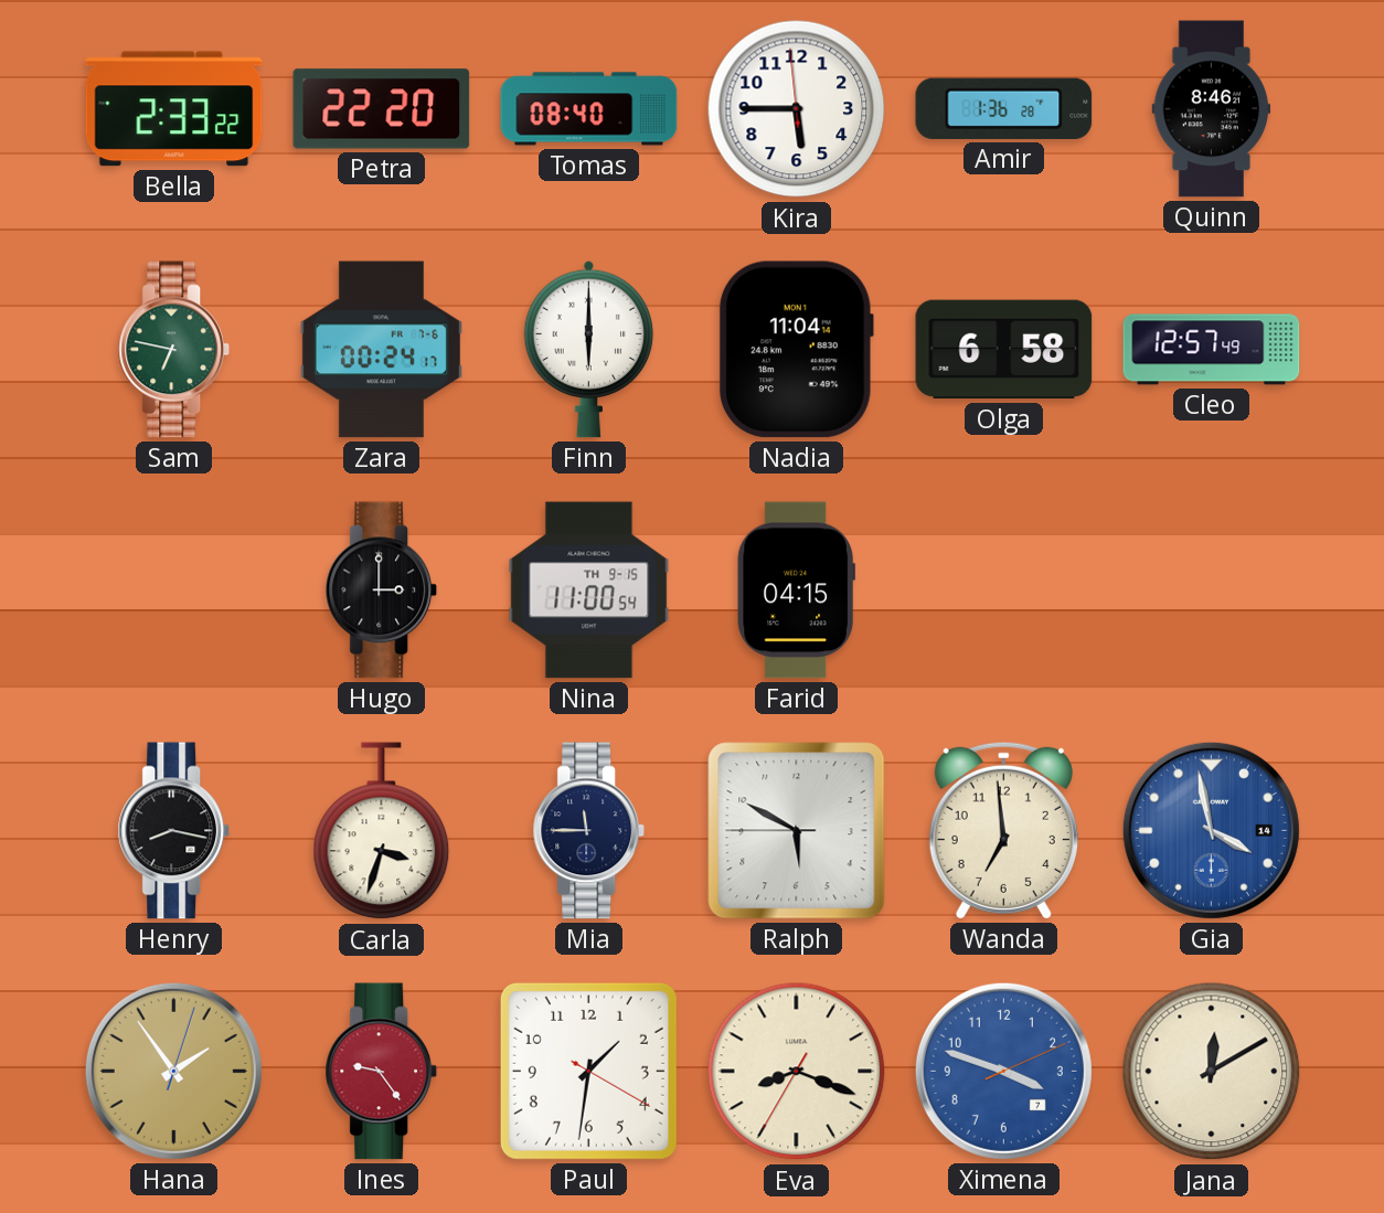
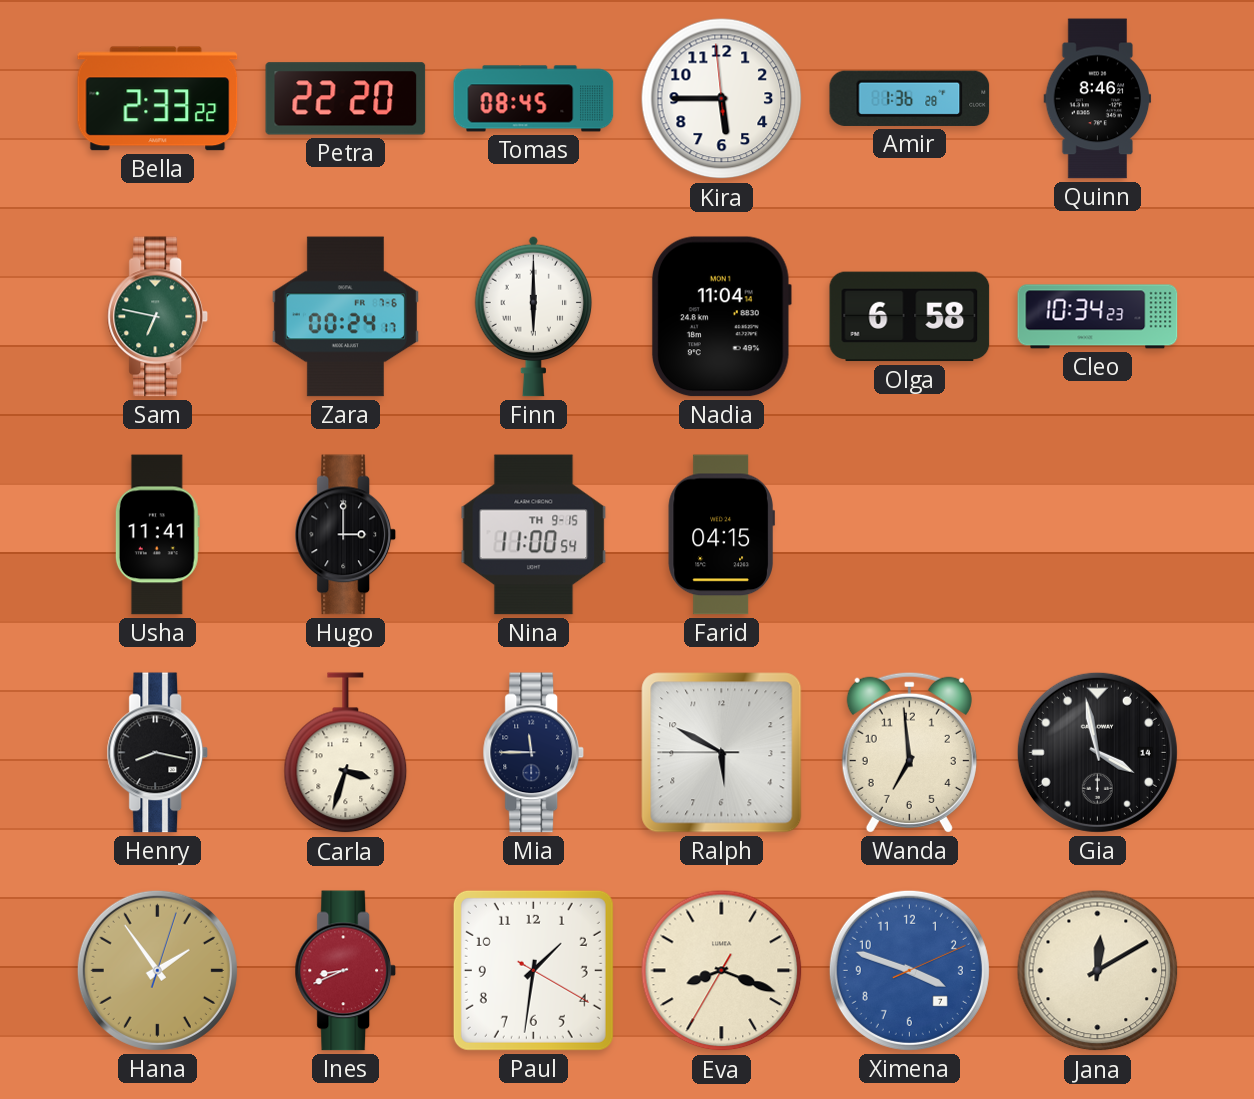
Tomas: 08:40 -> 08:45
Cleo: 12:57 -> 10:34
Usha: none -> 11:41
Gia dial: blue -> black
Ines: 9:24 -> 8:41
